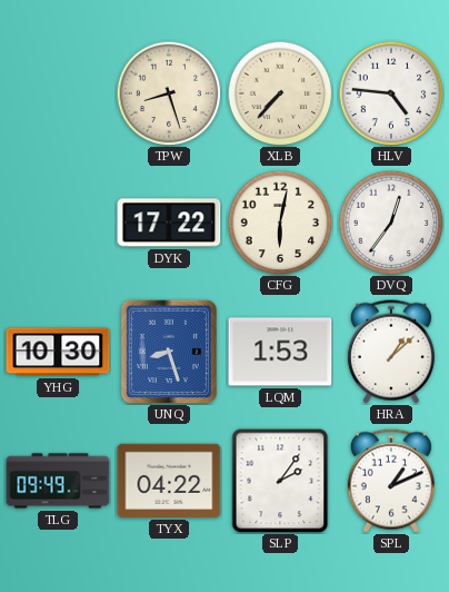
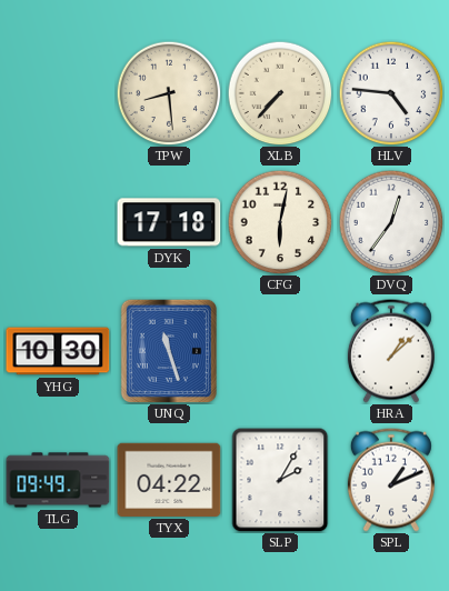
TPW: 8:27 -> 8:29
DYK: 17:22 -> 17:18
UNQ: 8:27 -> 11:27
LQM: 1:53 -> none
SLP: 2:06 -> 2:05
